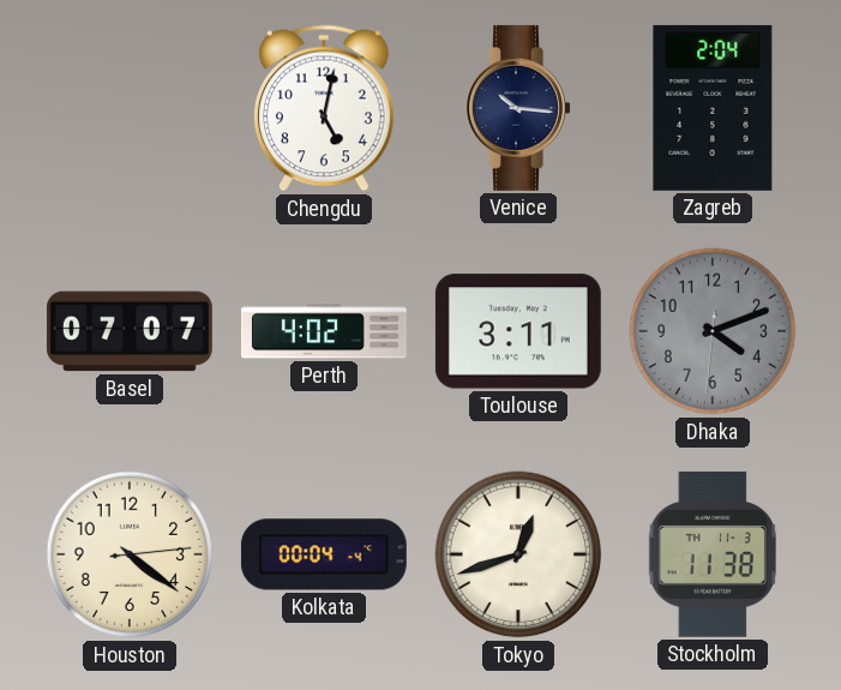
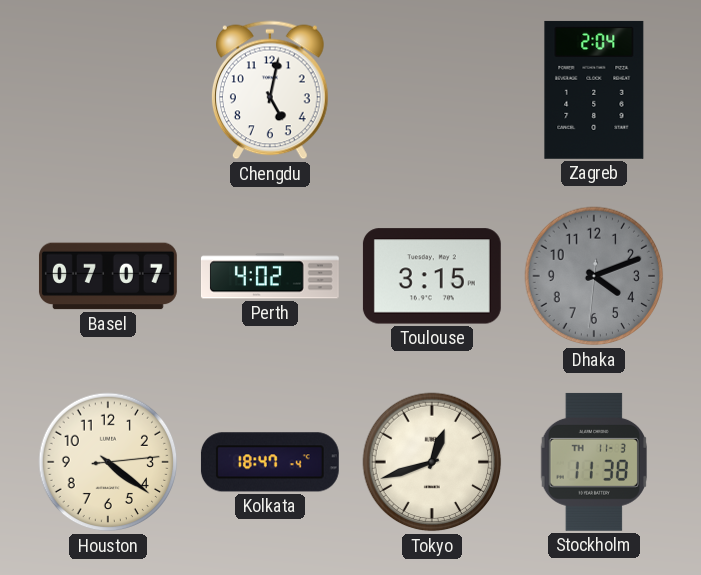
Venice: 10:16 -> none
Toulouse: 3:11 -> 3:15
Kolkata: 00:04 -> 18:47
